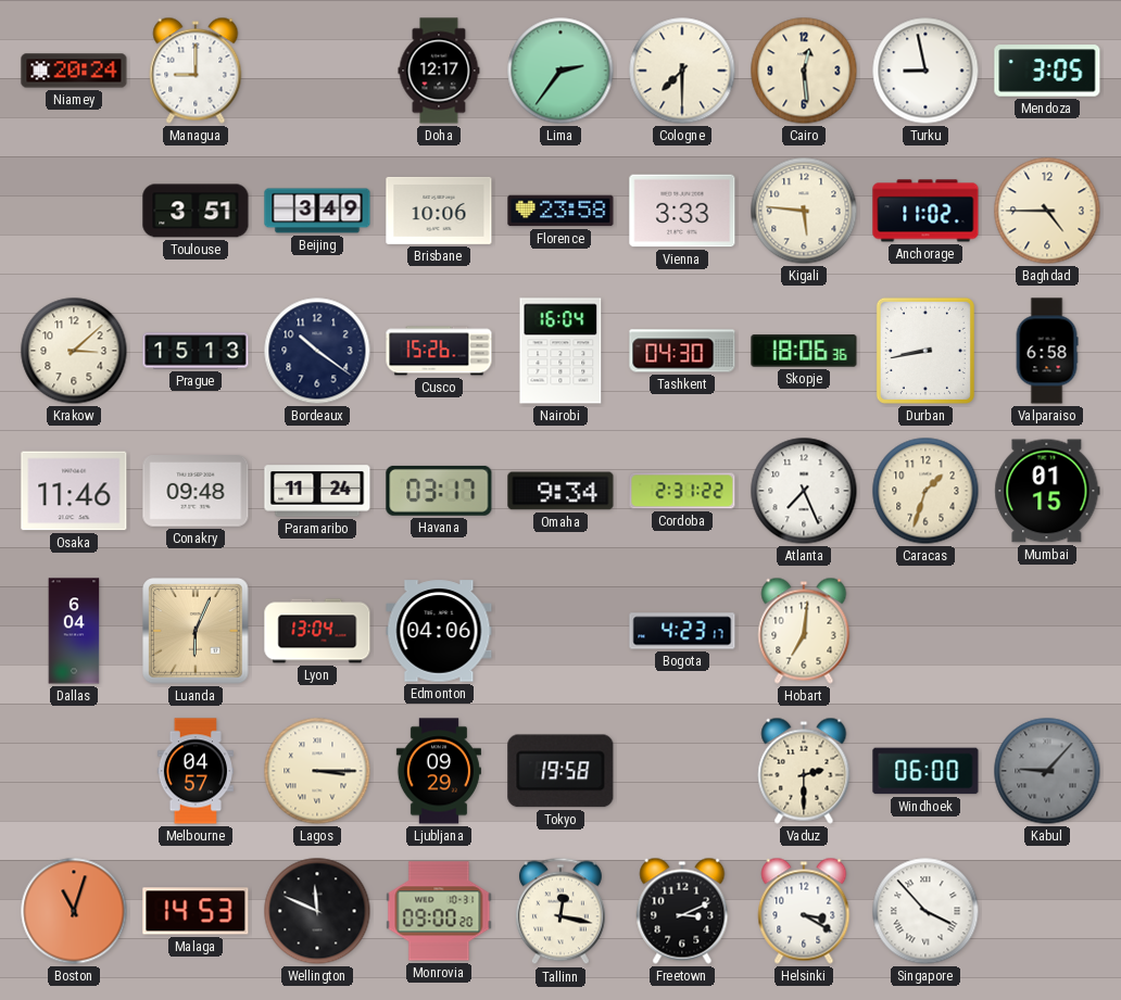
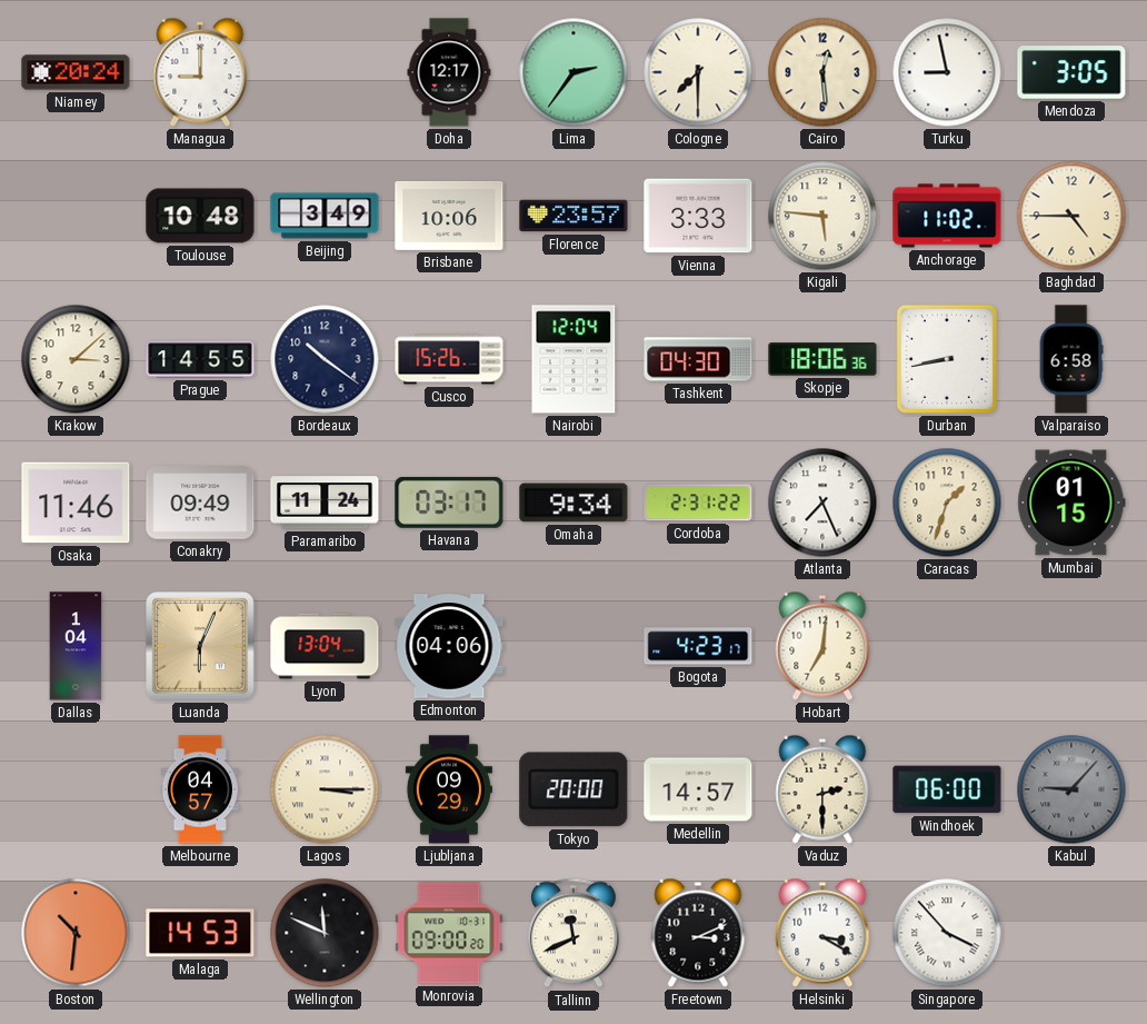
Toulouse: 3:51 -> 10:48
Florence: 23:58 -> 23:57
Prague: 15:13 -> 14:55
Nairobi: 16:04 -> 12:04
Conakry: 09:48 -> 09:49
Dallas: 6:04 -> 1:04
Tokyo: 19:58 -> 20:00
Medellin: none -> 14:57
Boston: 11:03 -> 10:31
Tallinn: 12:17 -> 11:41
